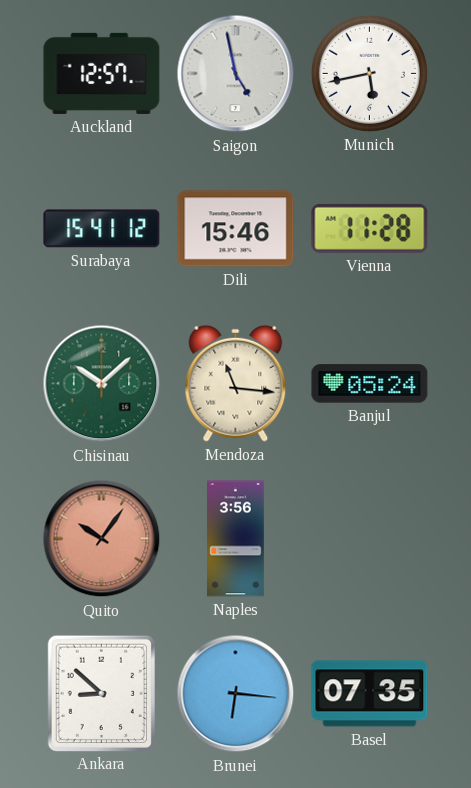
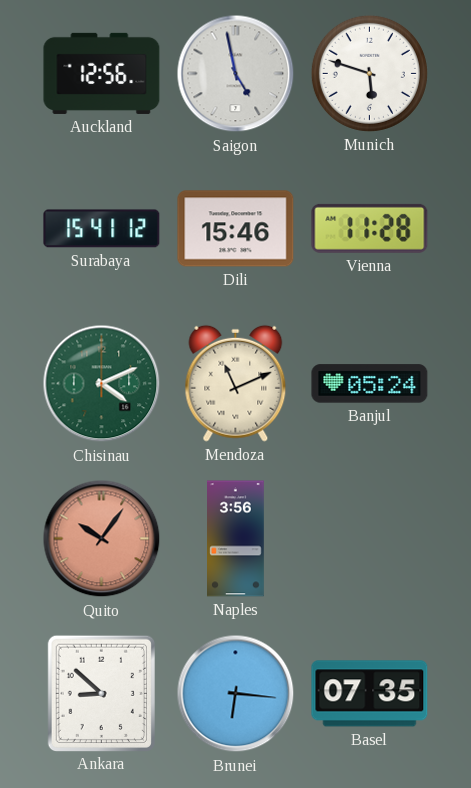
Auckland: 12:57 -> 12:56
Munich: 5:43 -> 5:48
Chisinau: 10:08 -> 4:11
Mendoza: 11:16 -> 11:11
